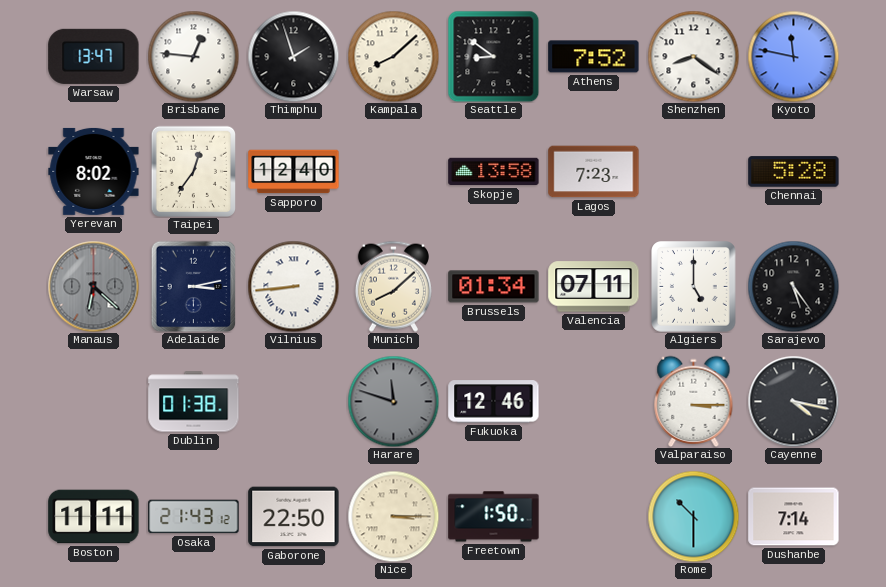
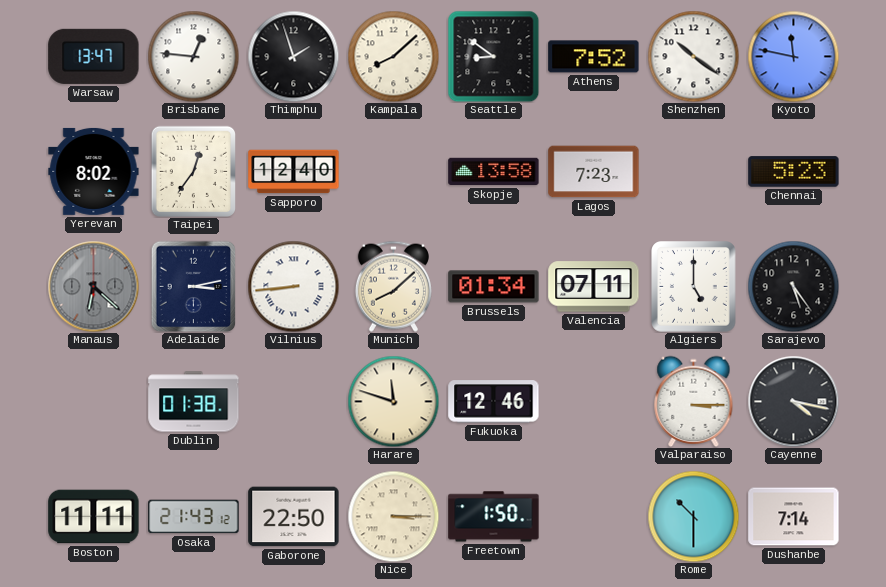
Shenzhen: 8:21 -> 10:21
Chennai: 5:28 -> 5:23
Harare dial: grey -> cream
